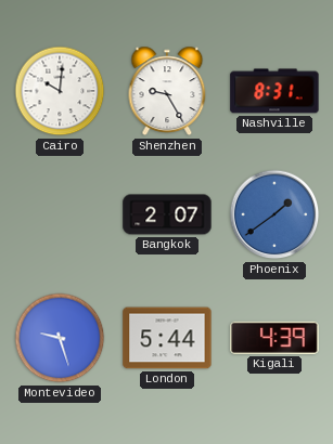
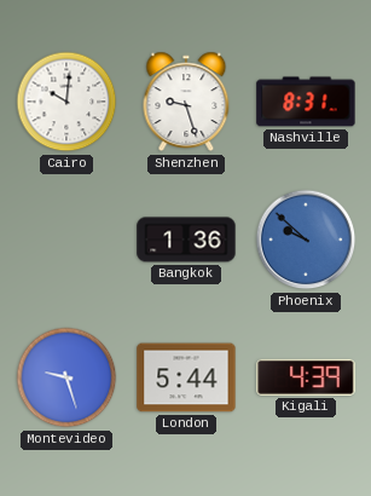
Shenzhen: 9:25 -> 9:27
Bangkok: 2:07 -> 1:36
Phoenix: 1:39 -> 9:52
